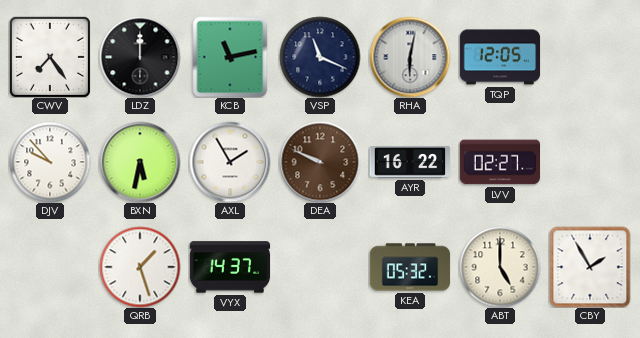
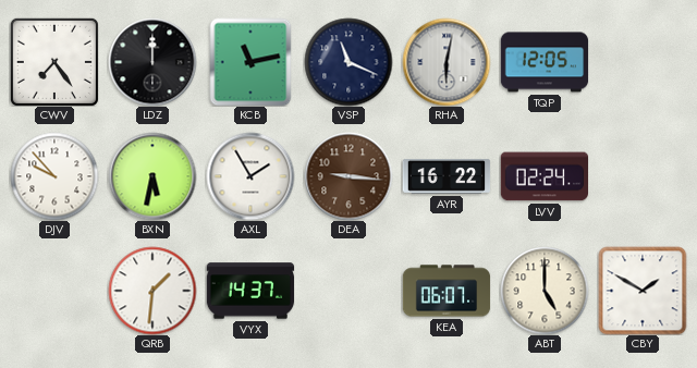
DEA: 9:49 -> 9:16
LVV: 02:27 -> 02:24
QRB: 1:27 -> 1:31
KEA: 05:32 -> 06:07
CBY: 1:55 -> 1:50
